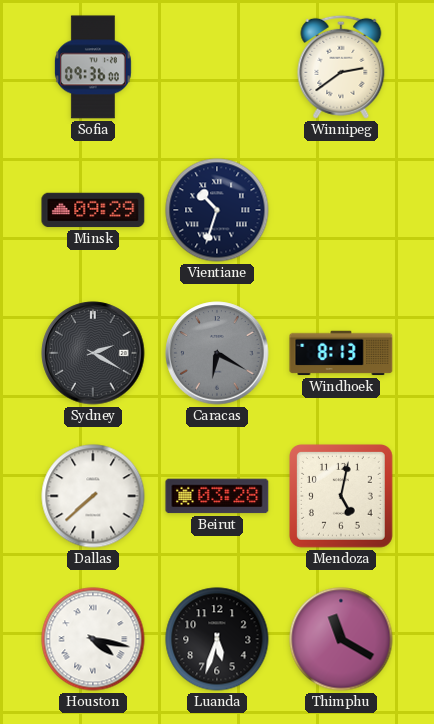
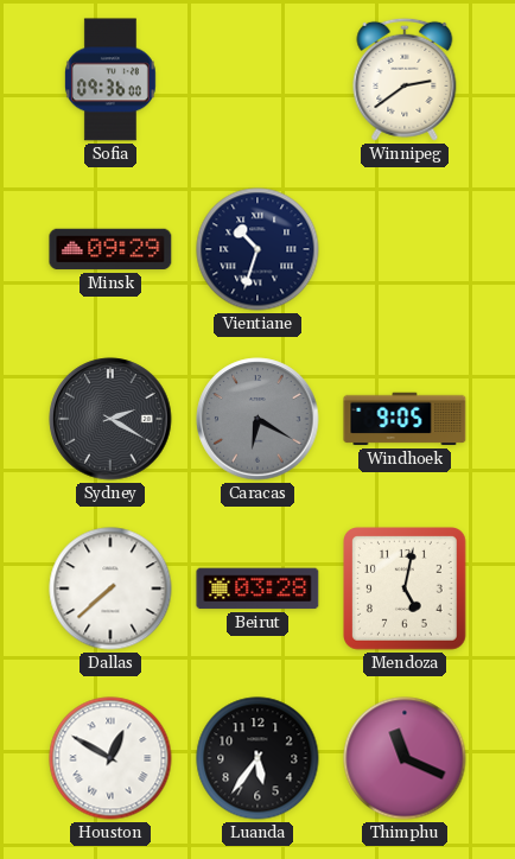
Windhoek: 8:13 -> 9:05
Houston: 4:17 -> 12:50
Luanda: 5:33 -> 5:36
Thimphu: 11:20 -> 11:19
